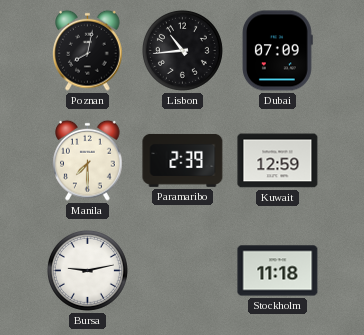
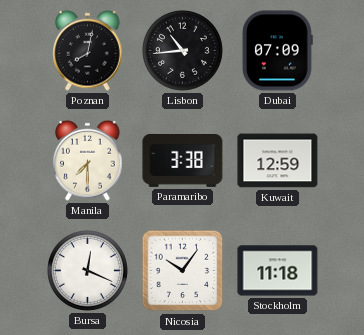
Paramaribo: 2:39 -> 3:38
Bursa: 9:13 -> 12:19
Nicosia: none -> 10:06
